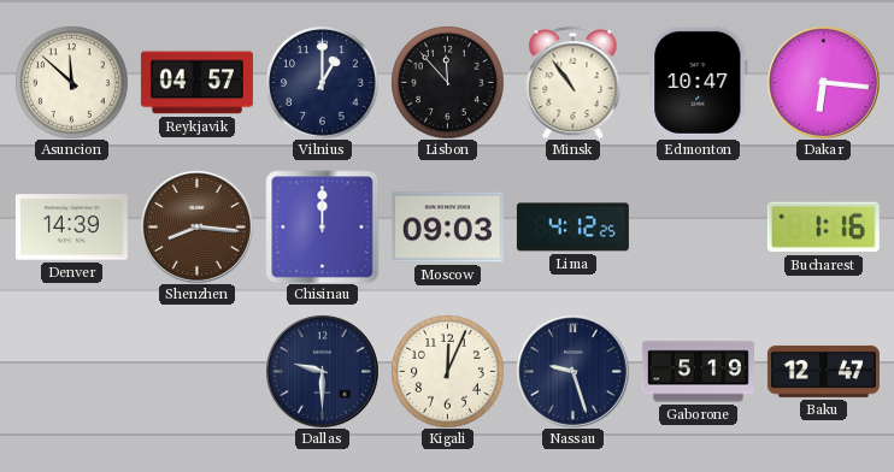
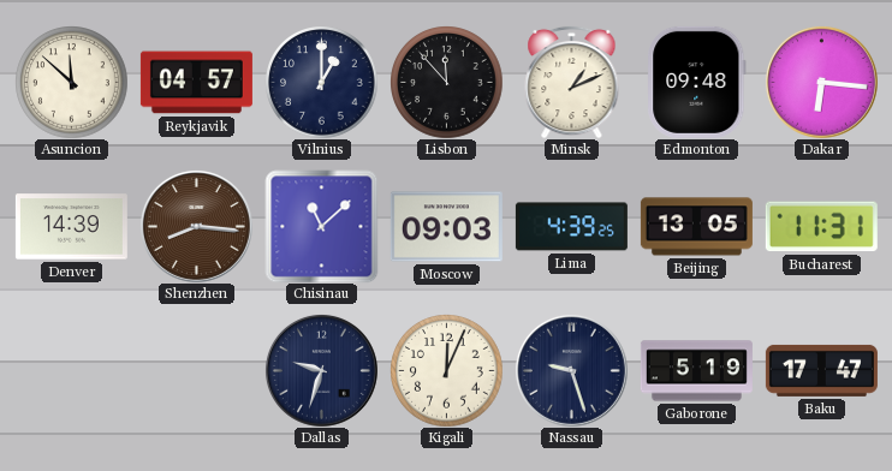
Minsk: 10:54 -> 1:11
Edmonton: 10:47 -> 09:48
Chisinau: 12:00 -> 11:08
Lima: 4:12 -> 4:39
Beijing: none -> 13:05
Bucharest: 1:16 -> 11:31
Dallas: 9:30 -> 9:33
Baku: 12:47 -> 17:47
